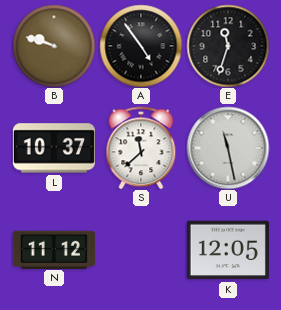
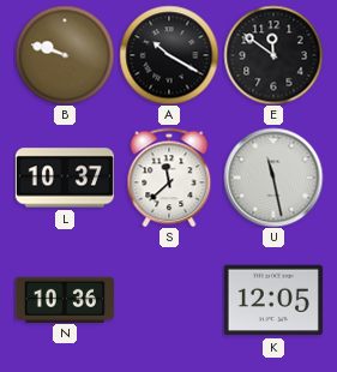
A: 4:54 -> 10:20
E: 11:33 -> 11:51
N: 11:12 -> 10:36
